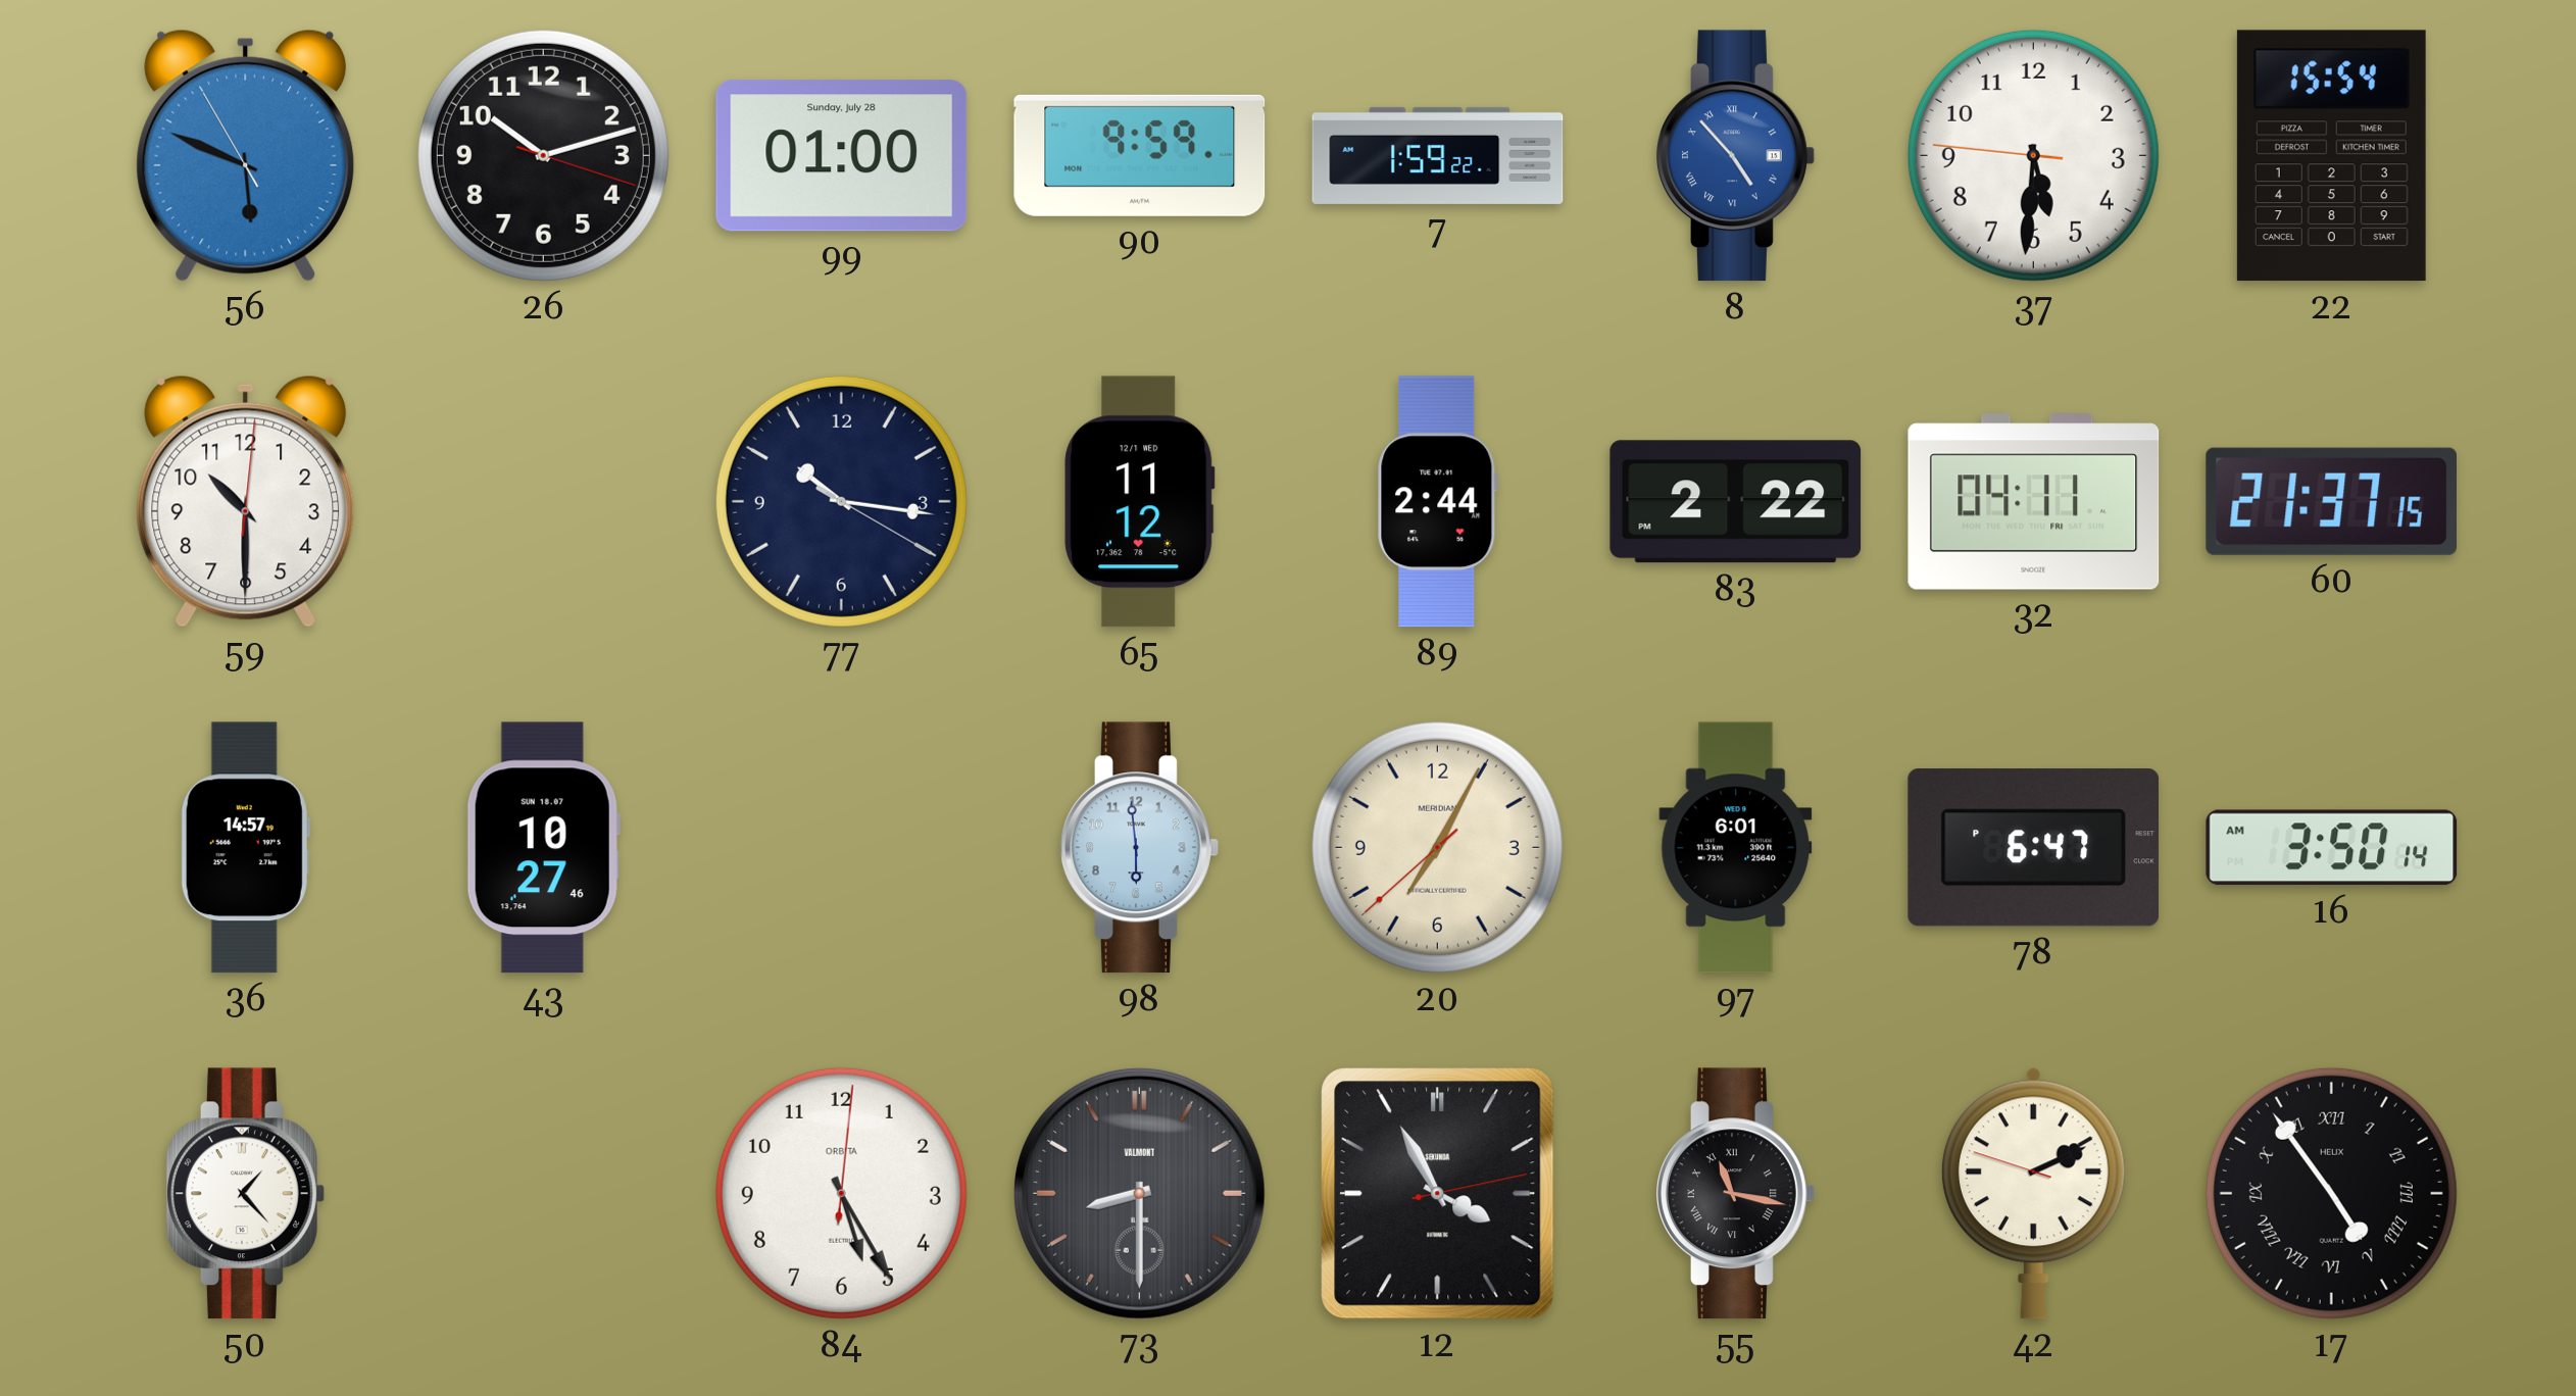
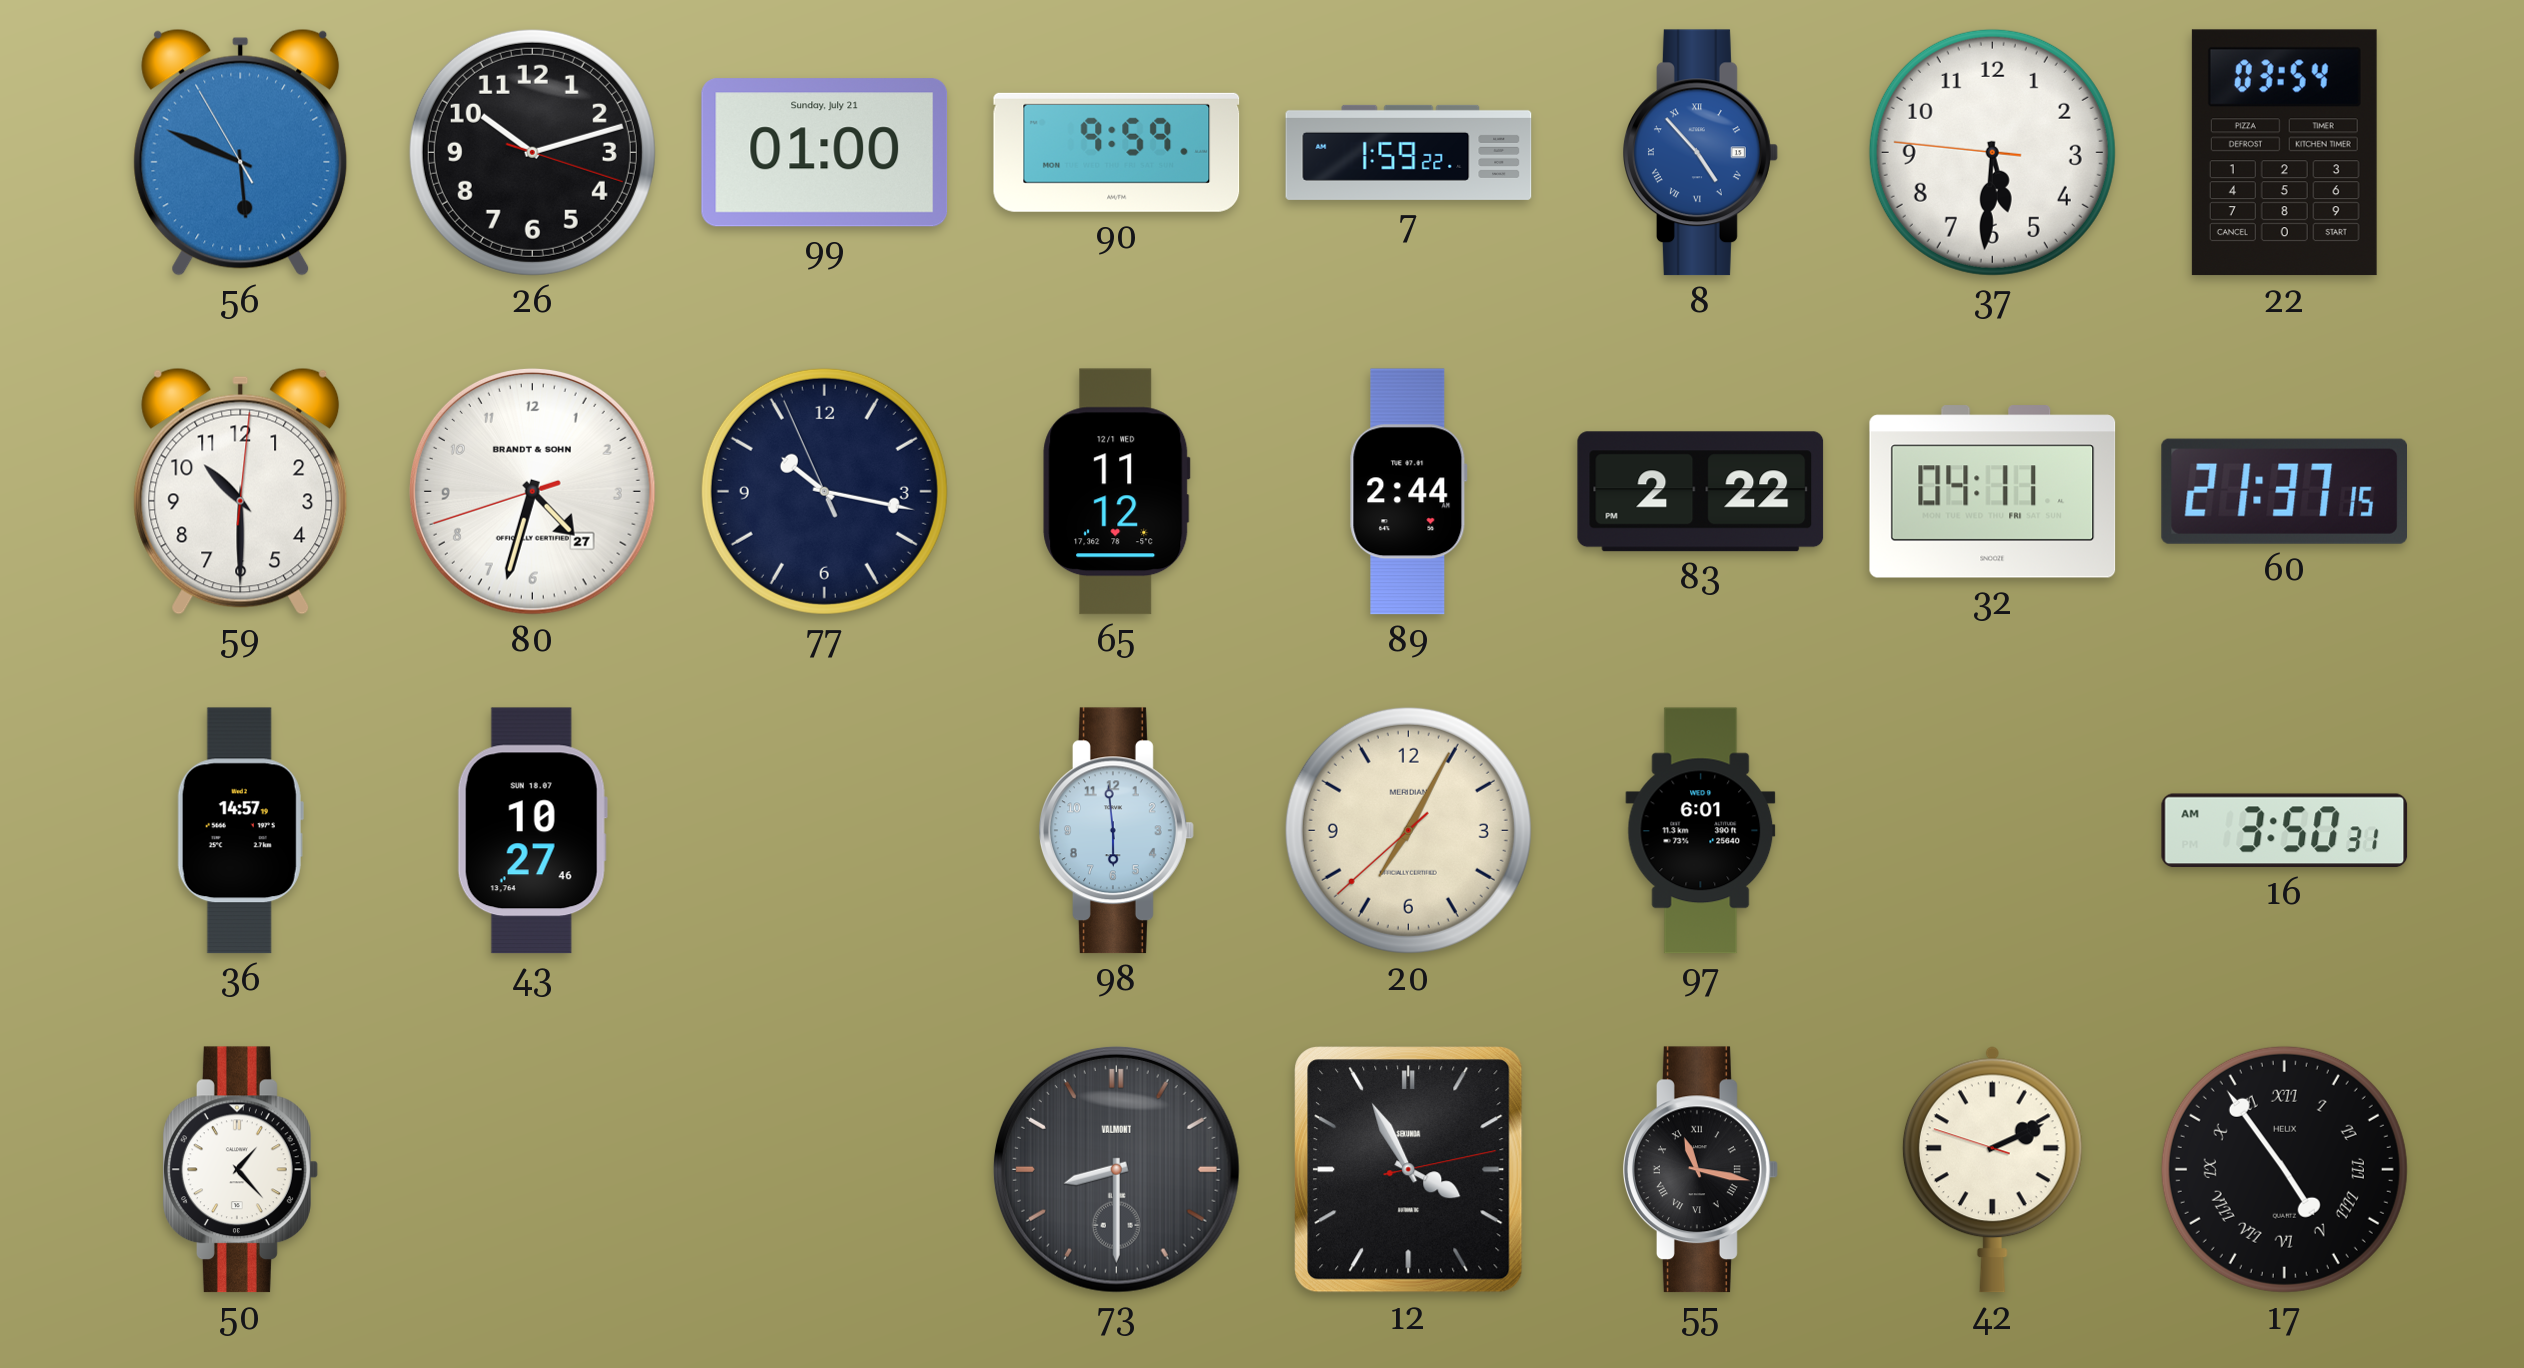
99 date: Sunday, July 28 -> Sunday, July 21
22: 15:54 -> 03:54
80: none -> 4:32
77: 10:16:20 -> 10:16:56
78: 6:47 -> none
16: 3:50:14 AM -> 3:50:31 AM
84: 5:25 -> none
